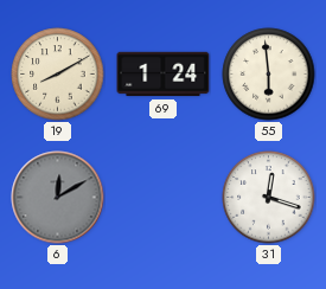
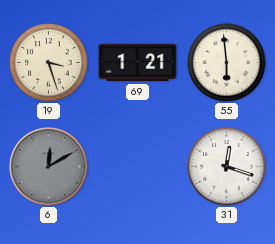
19: 8:10 -> 3:27
69: 1:24 -> 1:21
